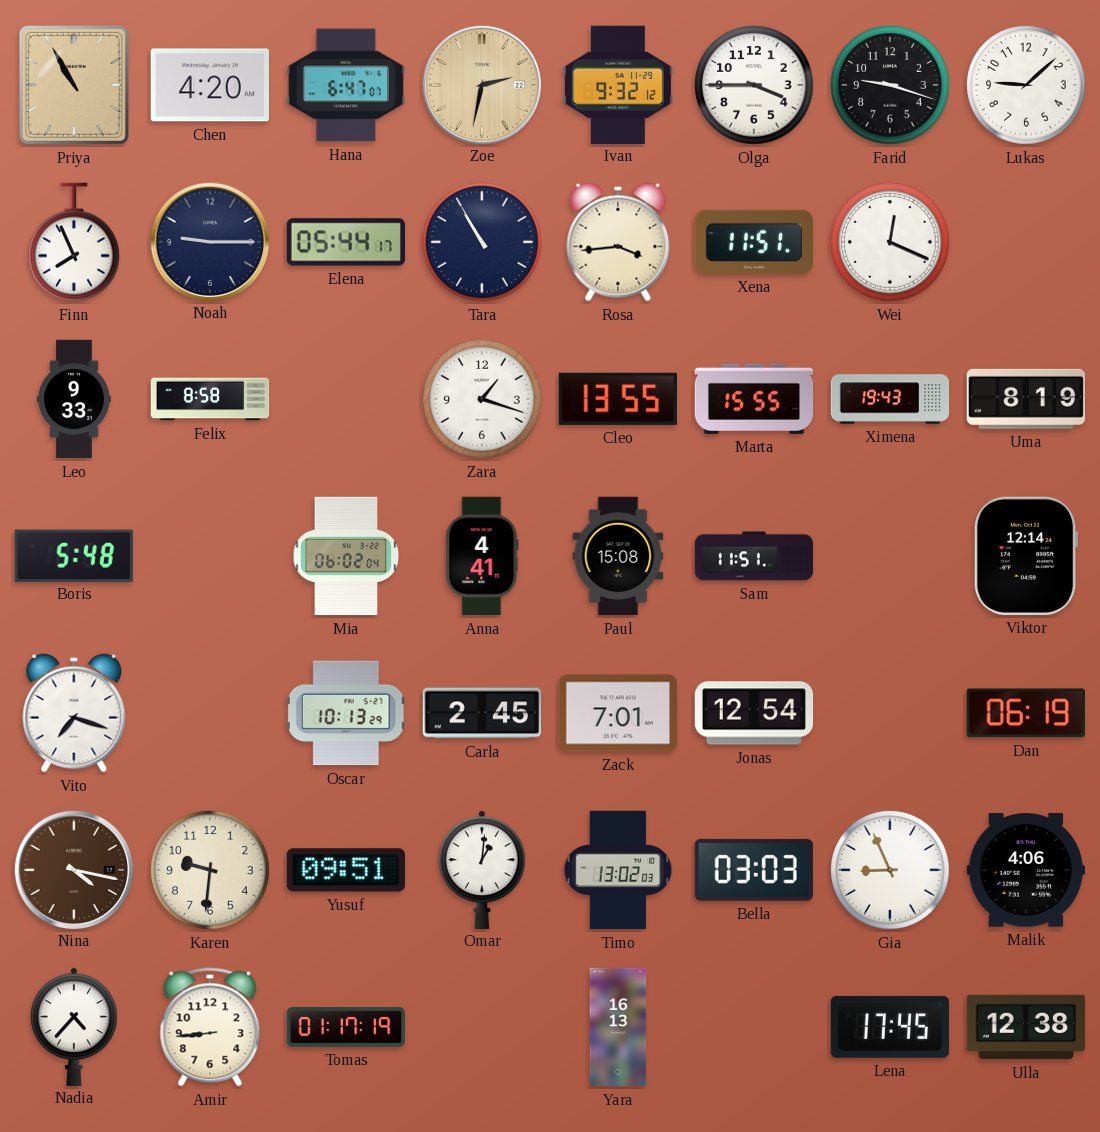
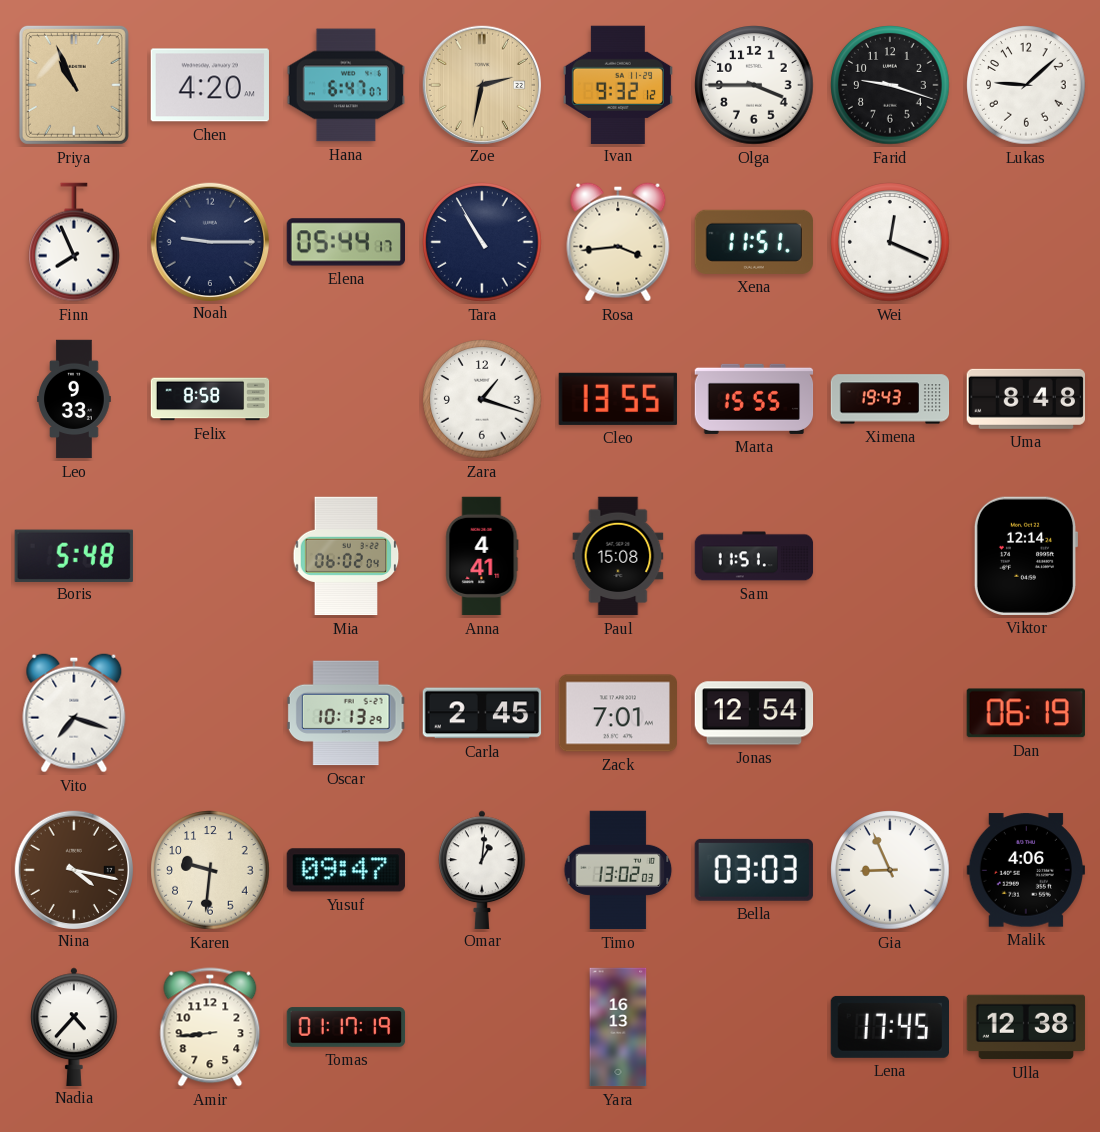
Priya: 10:55 -> 10:56
Uma: 8:19 -> 8:48
Yusuf: 09:51 -> 09:47
